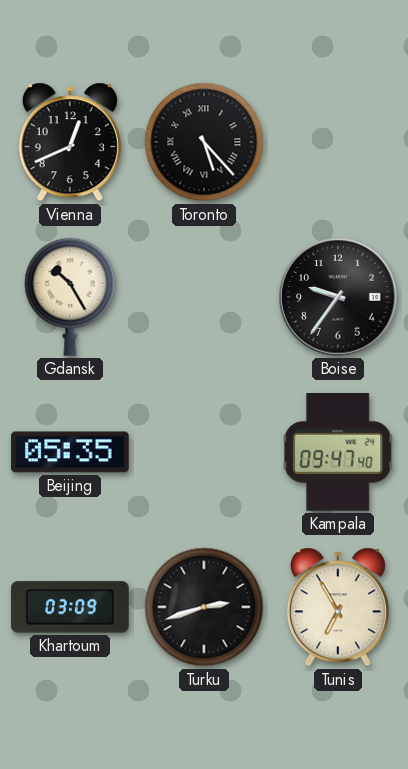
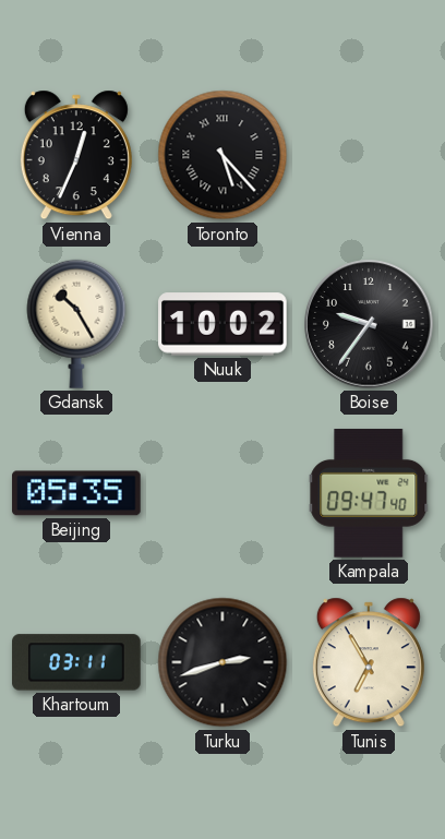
Vienna: 12:41 -> 12:34
Nuuk: none -> 10:02
Khartoum: 03:09 -> 03:11
